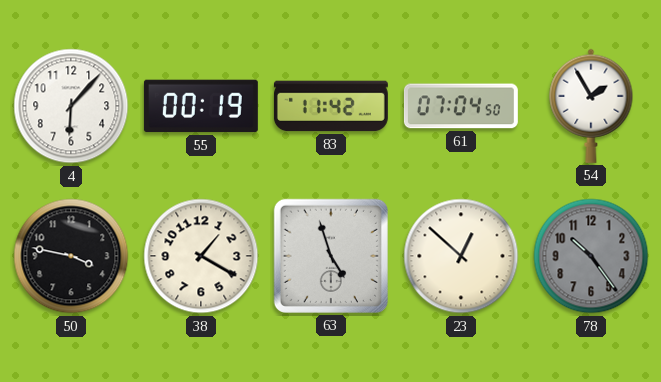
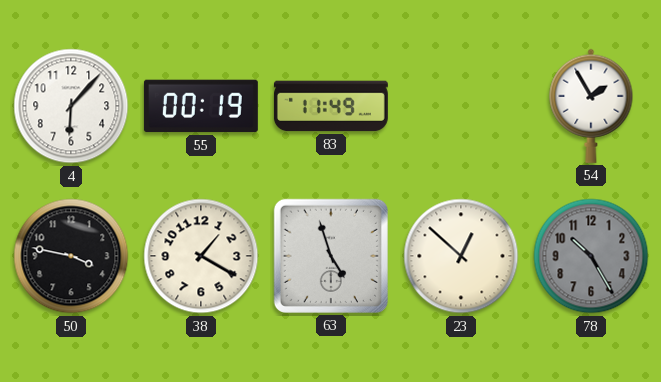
83: 11:42 -> 11:49
61: 07:04 -> none
78: 10:24 -> 10:25
